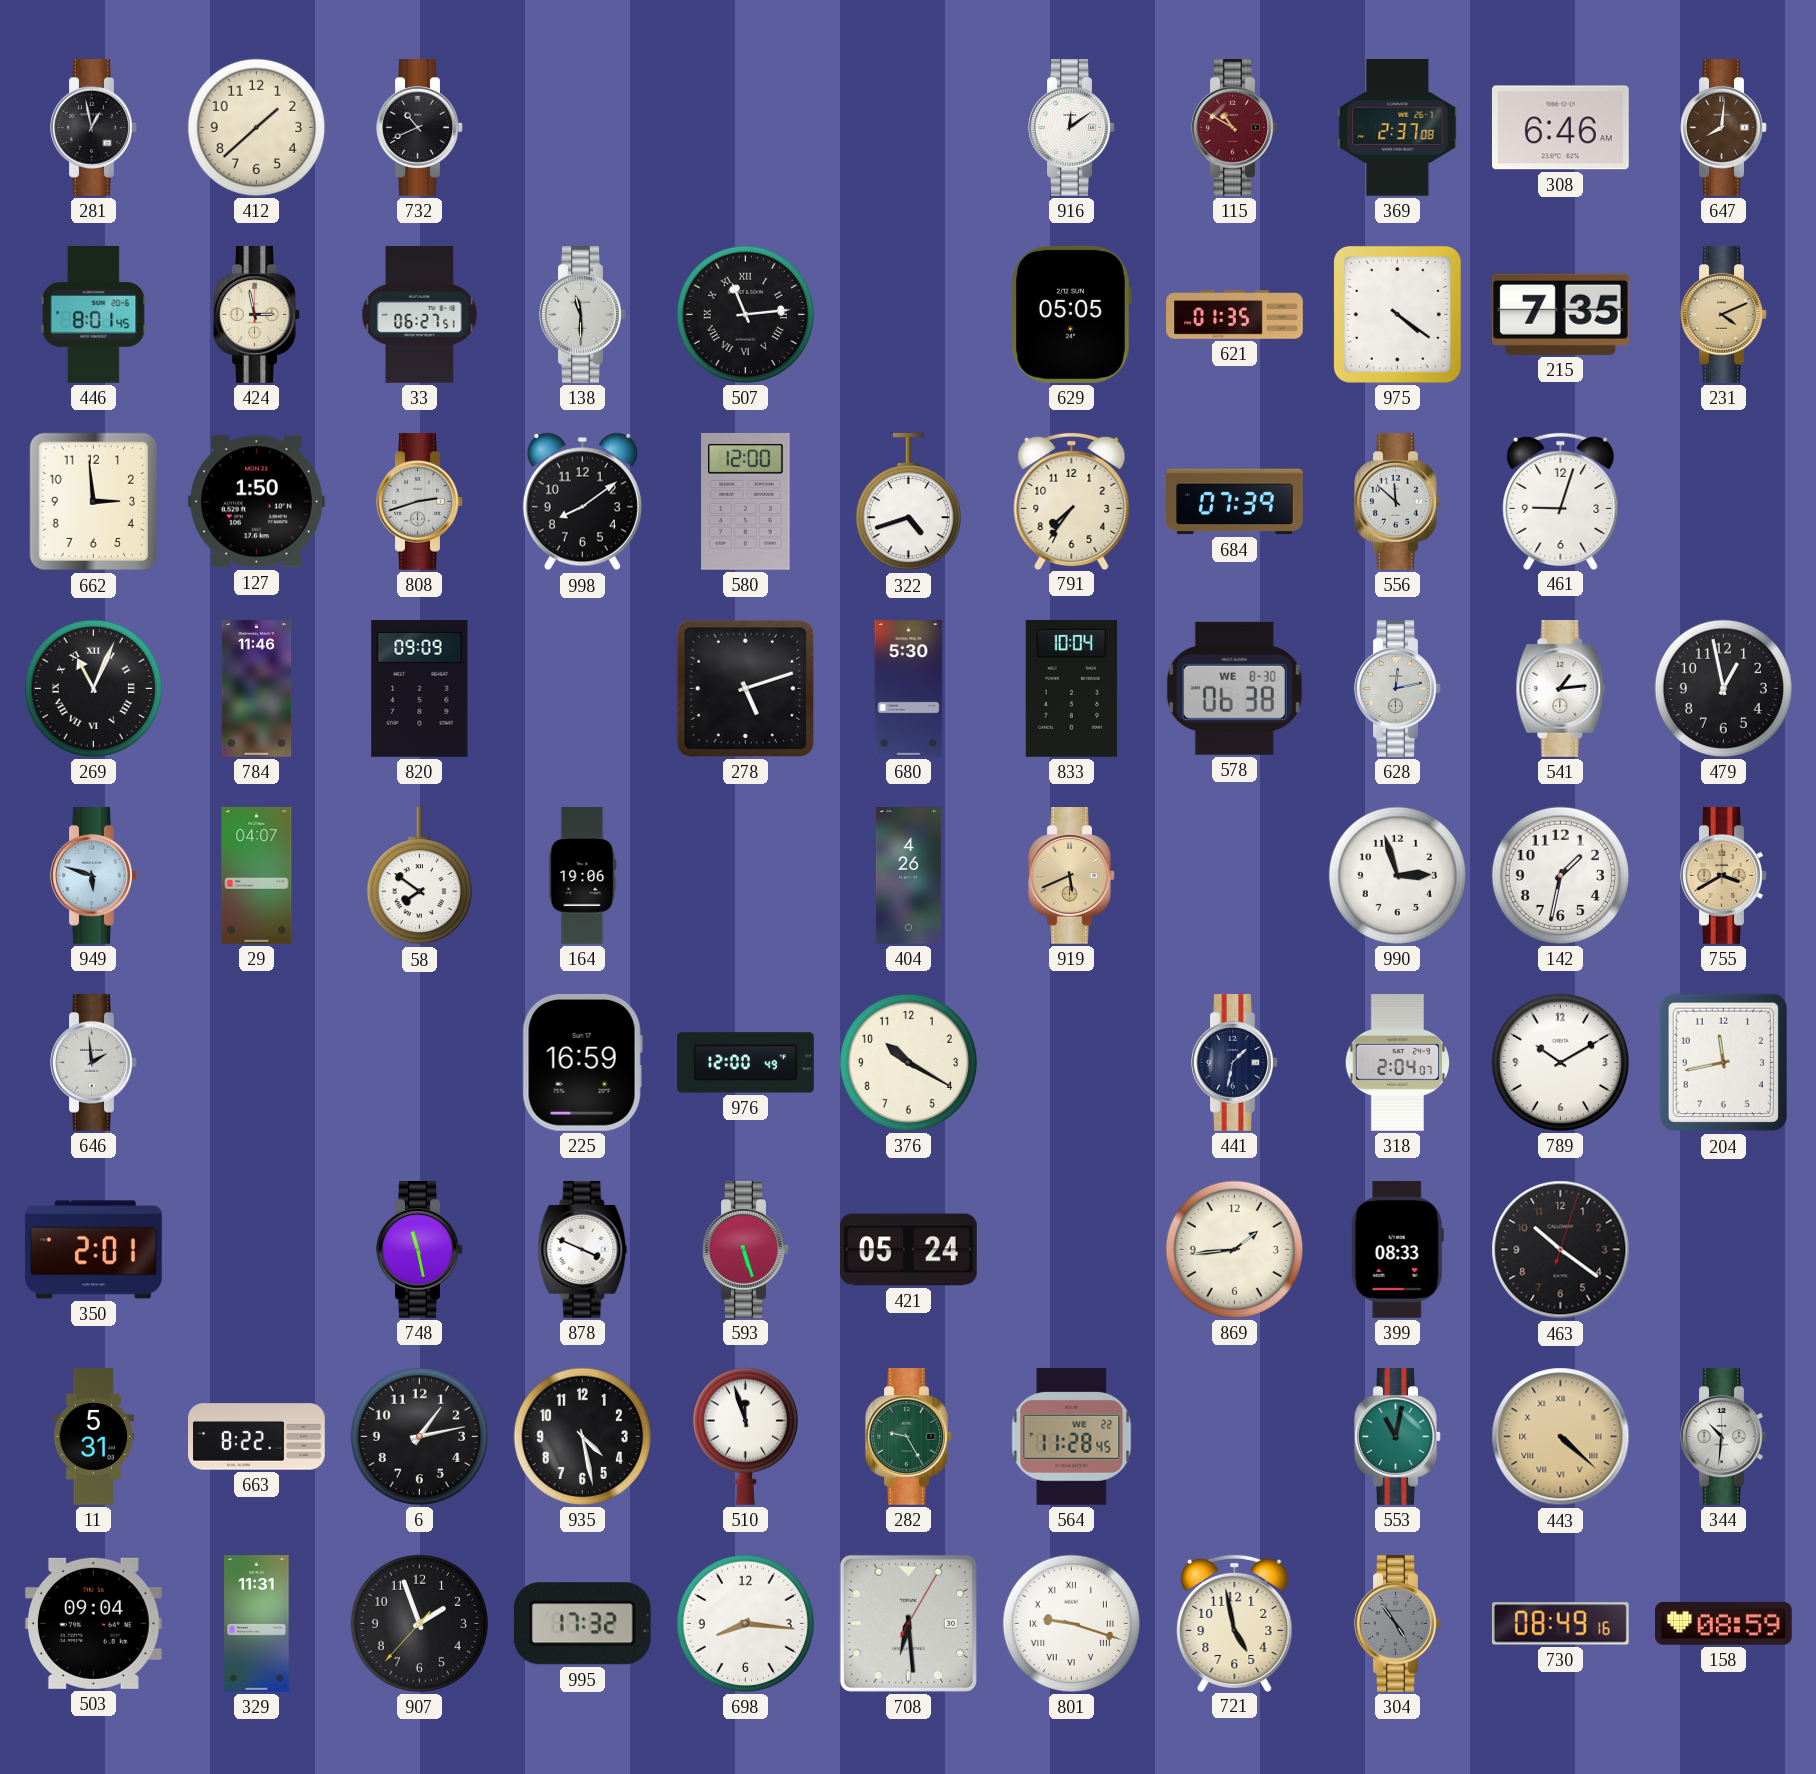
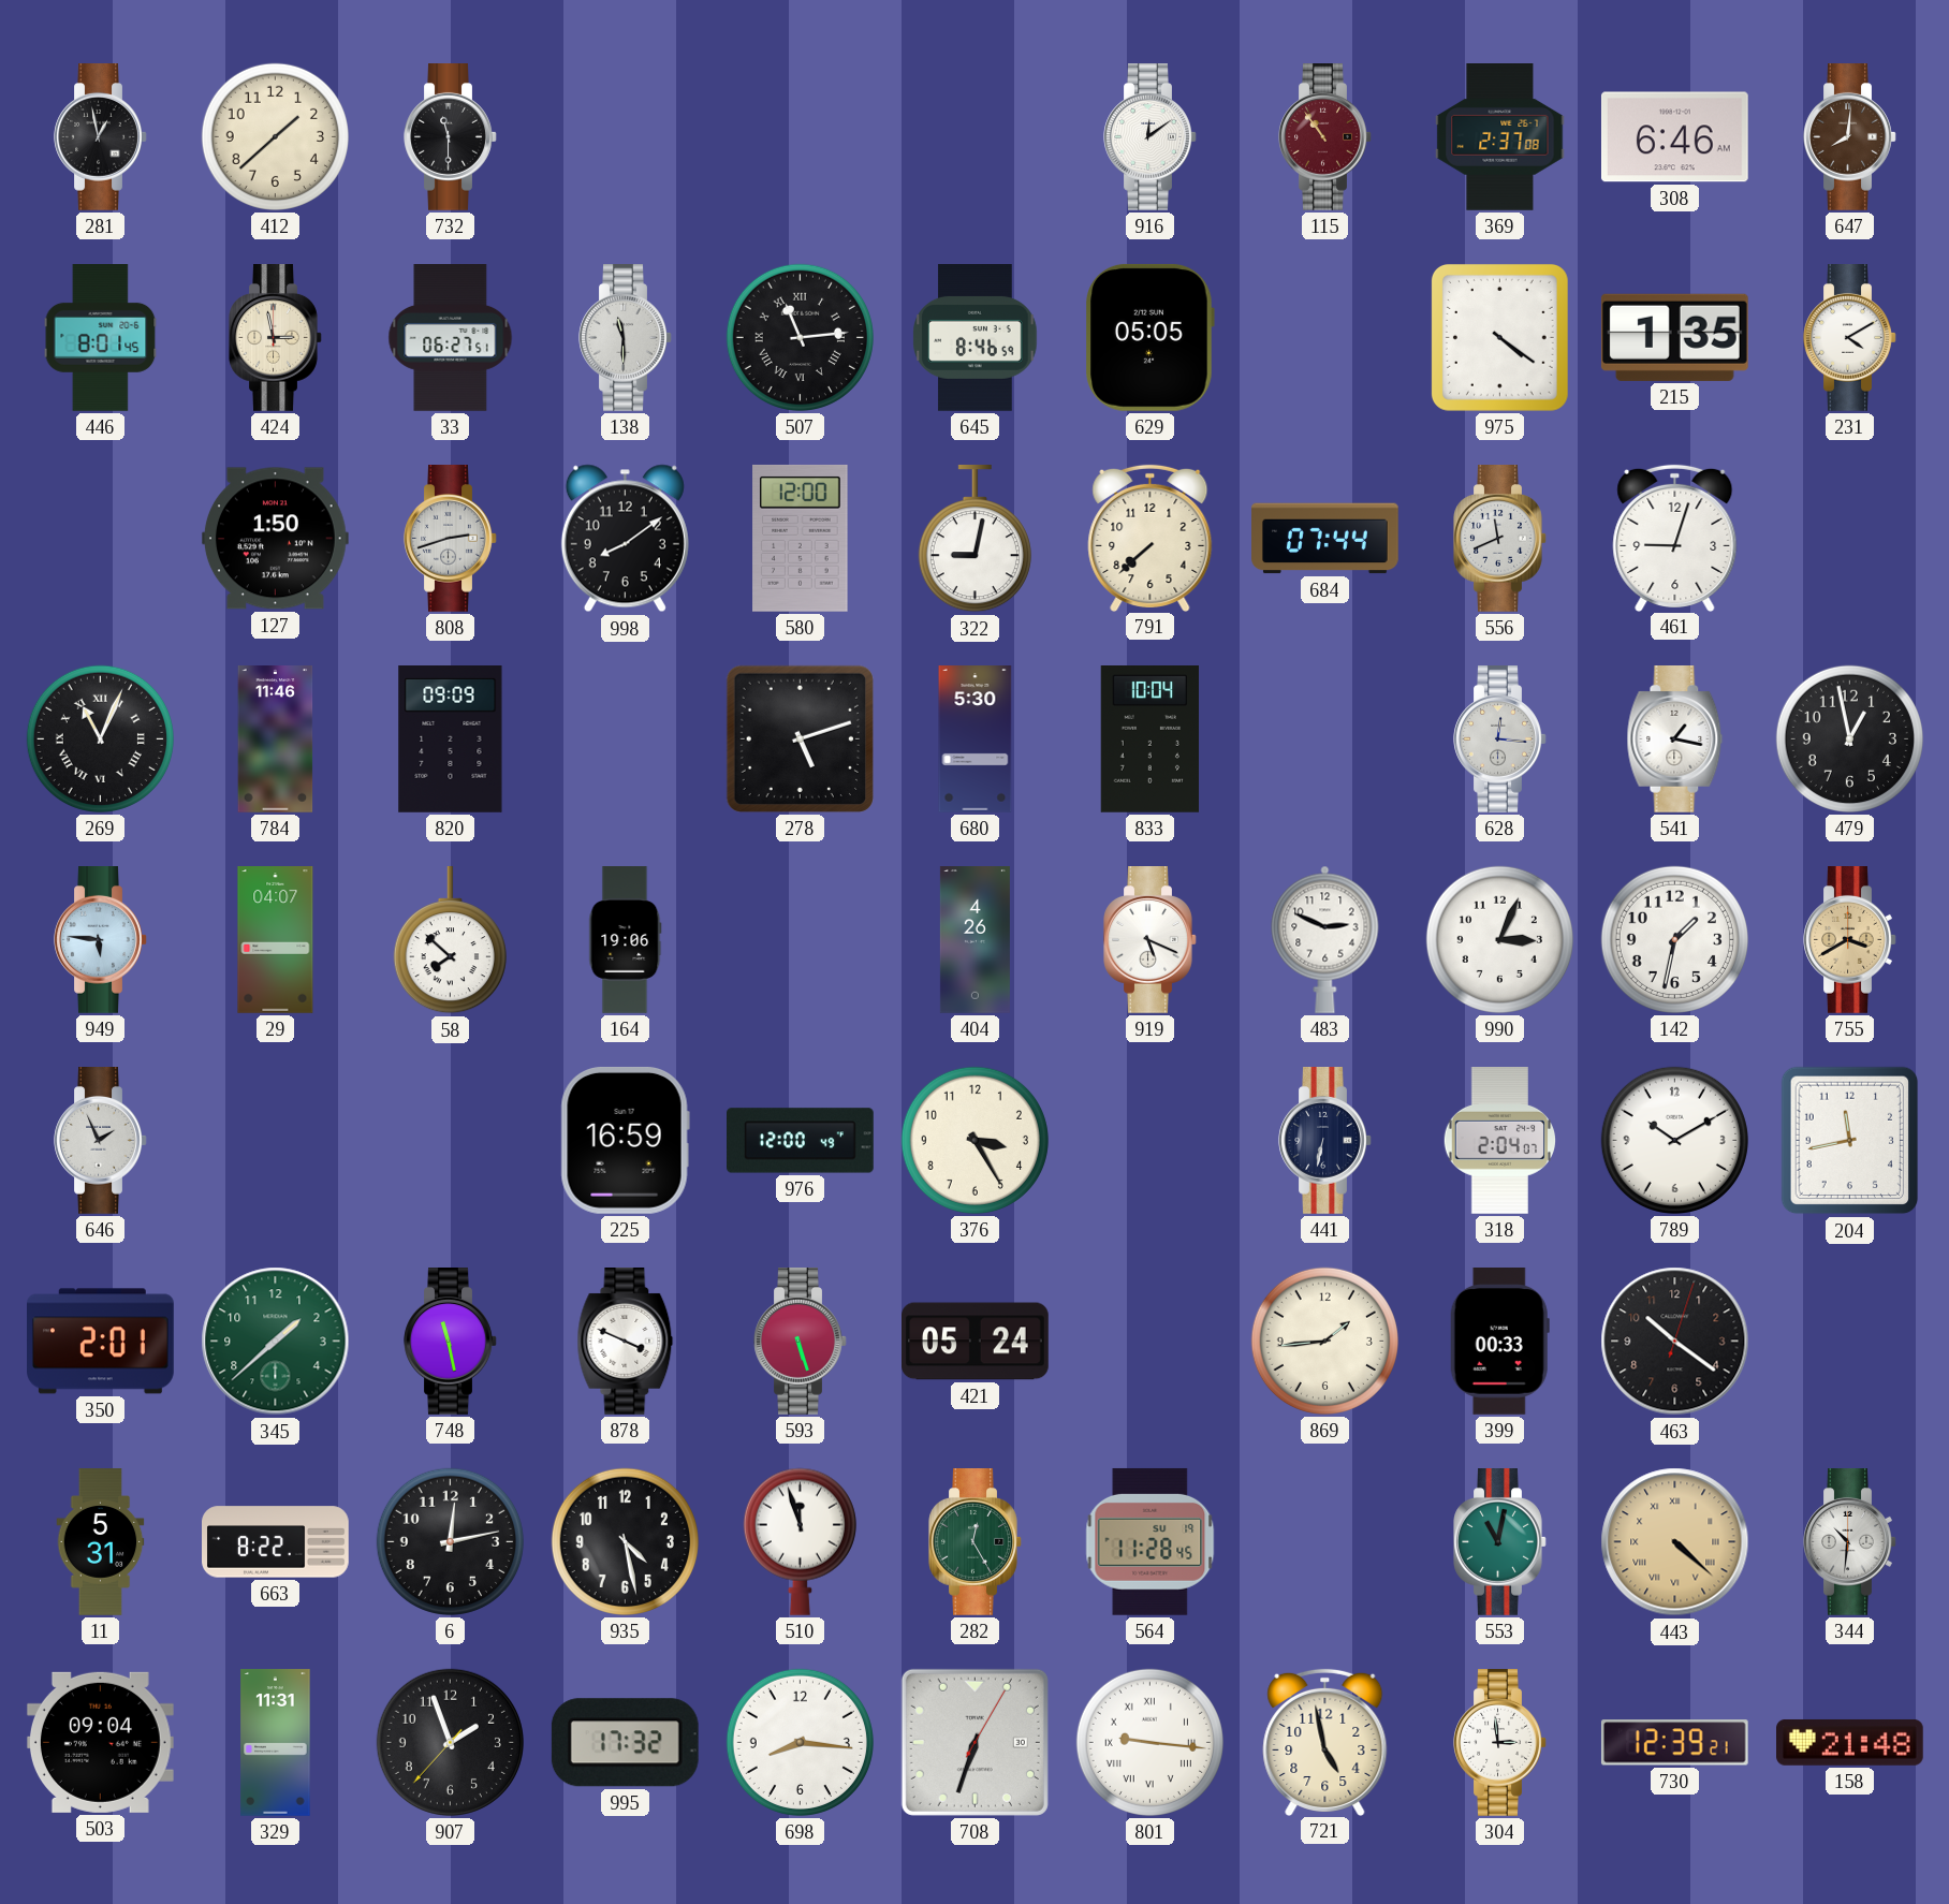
732: 10:41 -> 11:30
115: 10:50 -> 10:54
645: none -> 8:46
621: 01:35 -> none
215: 7:35 -> 1:35
231: 4:11 -> 4:10
231 dial: champagne -> white
662: 2:59 -> none
322: 4:42 -> 9:02
791: 7:36 -> 7:38
684: 07:39 -> 07:44
556: 11:52 -> 11:41
578: 06:38 -> none
628: 12:13 -> 12:16
541: 1:14 -> 1:17
949: 5:48 -> 5:46
58: 7:51 -> 7:52
919: 5:41 -> 5:19
919 dial: champagne -> white
483: none -> 2:49
990: 2:57 -> 3:04
646: 1:59 -> 1:56
376: 10:20 -> 3:25
441: 1:32 -> 6:32
345: none -> 1:38
399: 08:33 -> 00:33
6: 1:13 -> 12:13
282: 9:25 -> 12:25
564 date: WE 22 -> SU 19
708: 6:29 -> 6:33
801: 9:18 -> 9:16
304: 4:54 -> 2:59
304 dial: grey -> white
730: 08:49 -> 12:39
158: 08:59 -> 21:48
